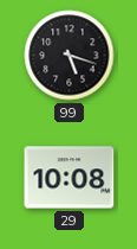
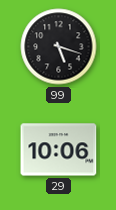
29: 10:08 -> 10:06
